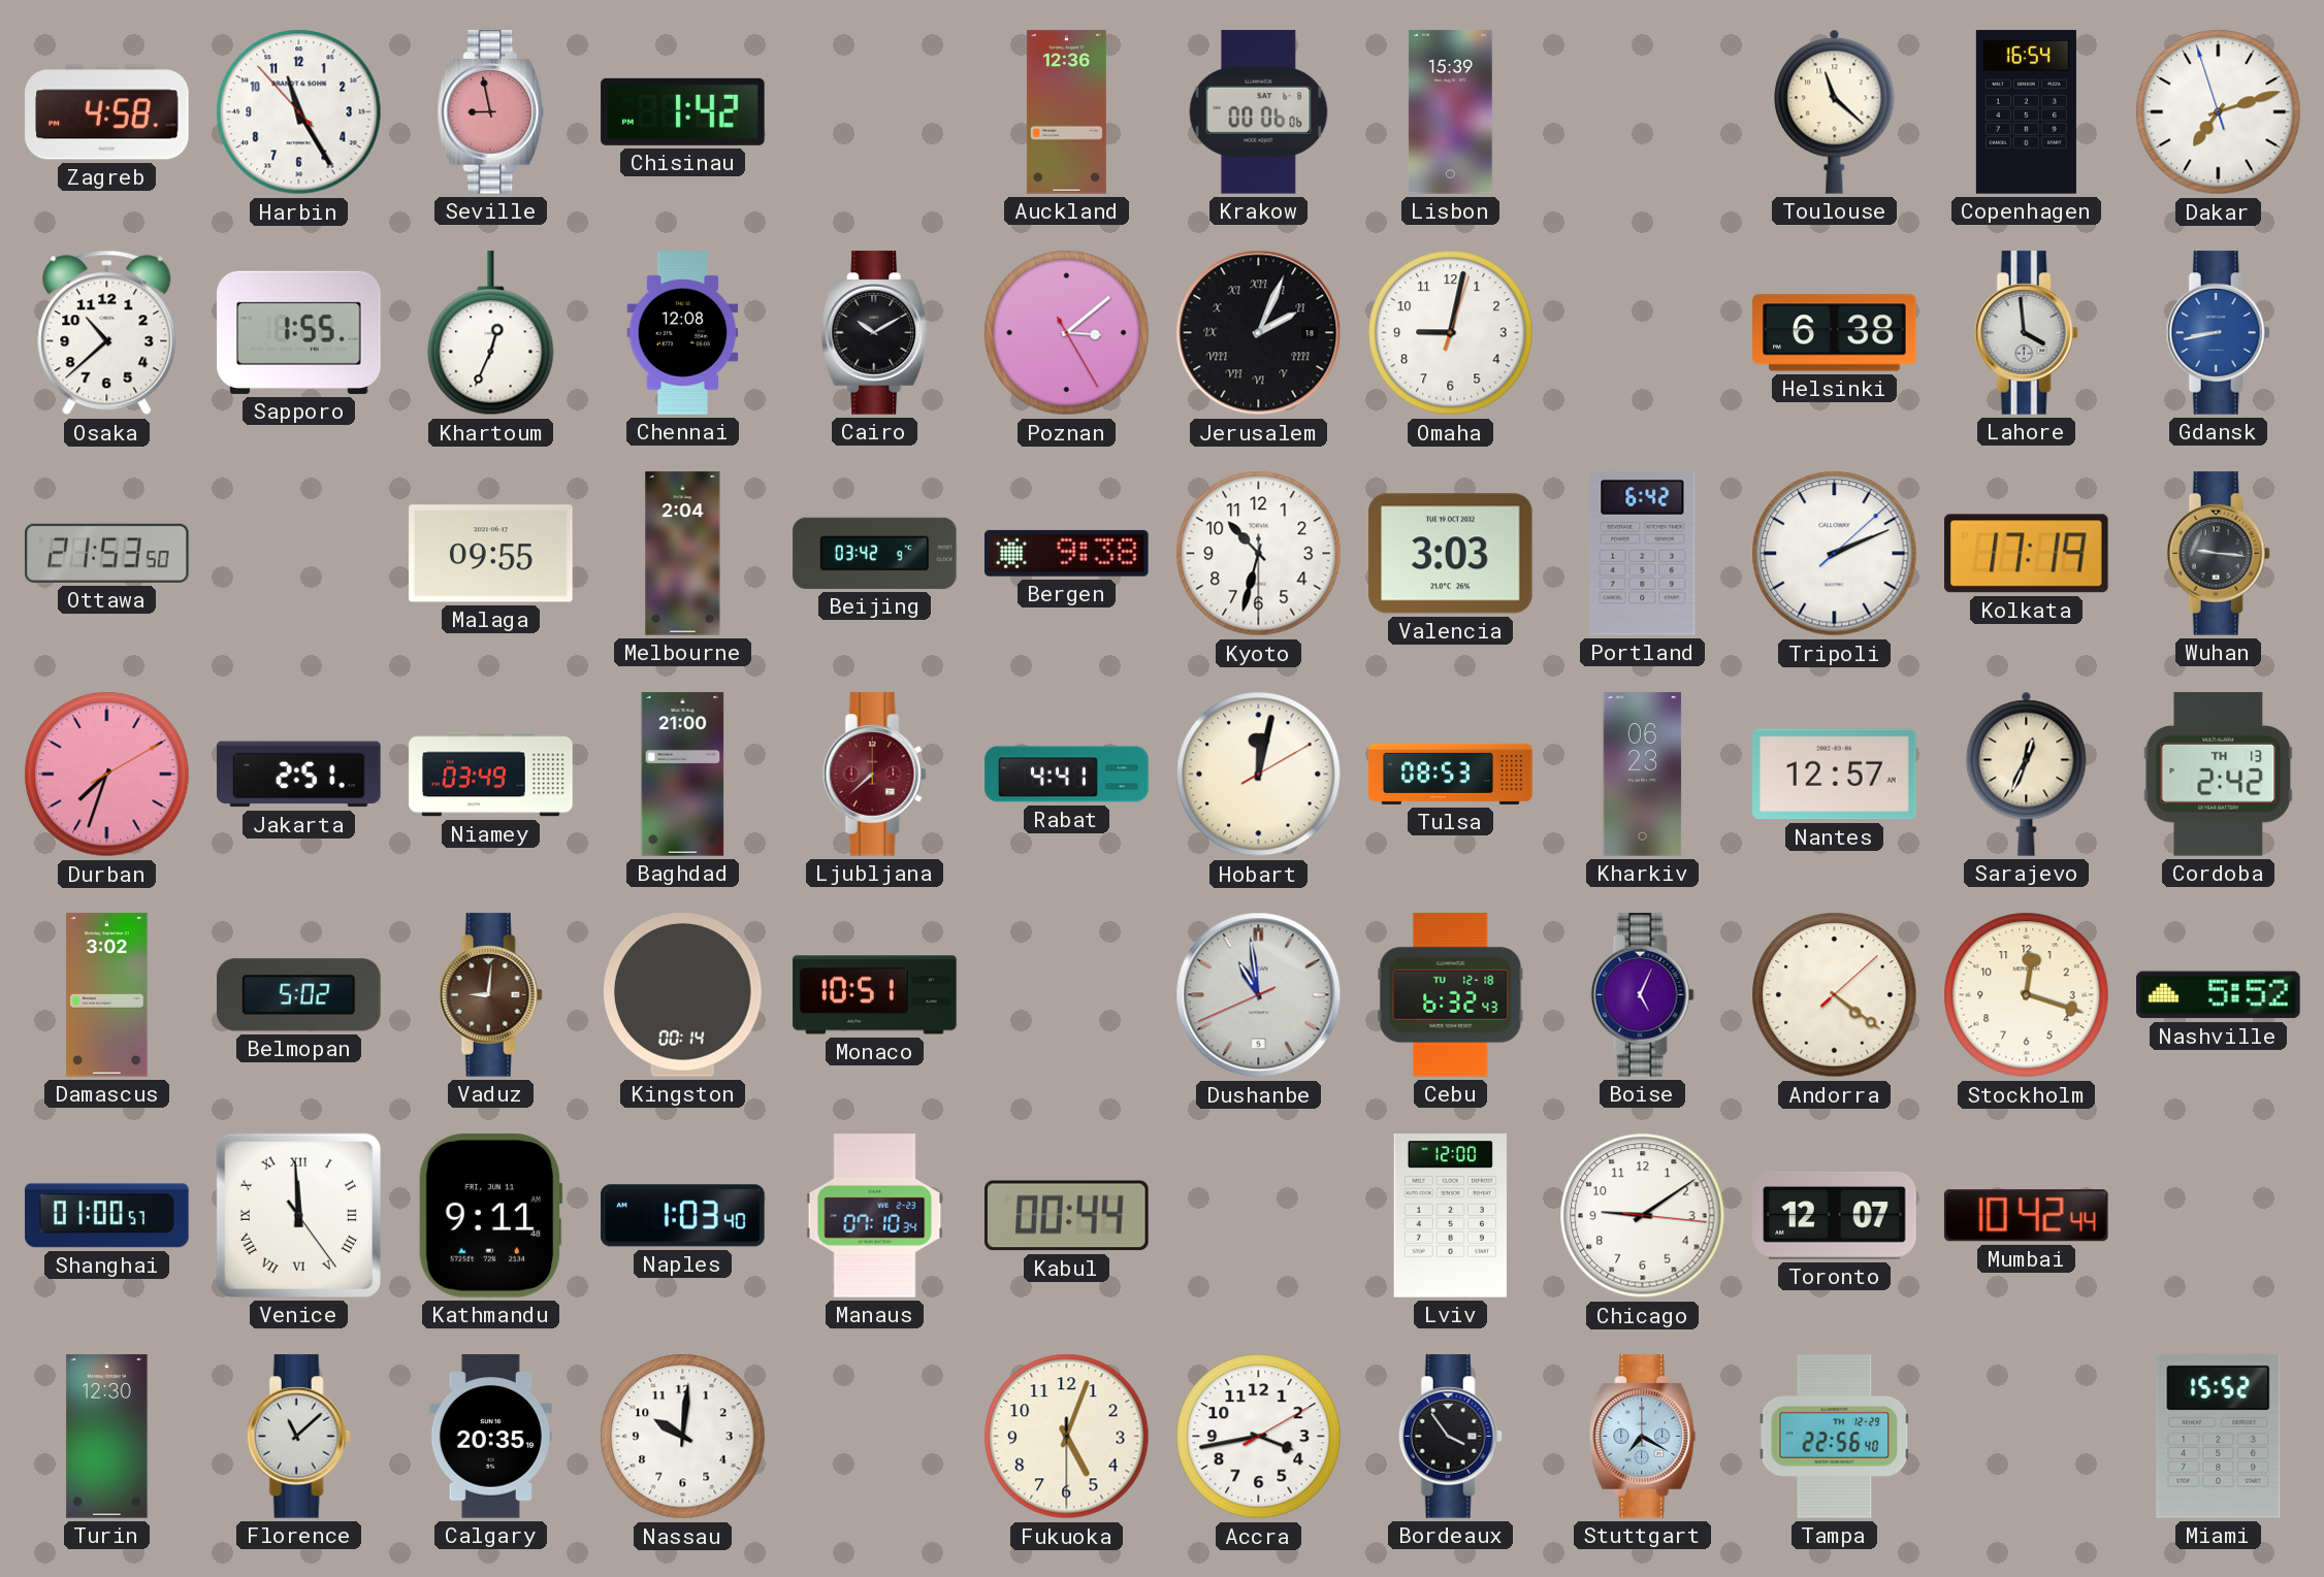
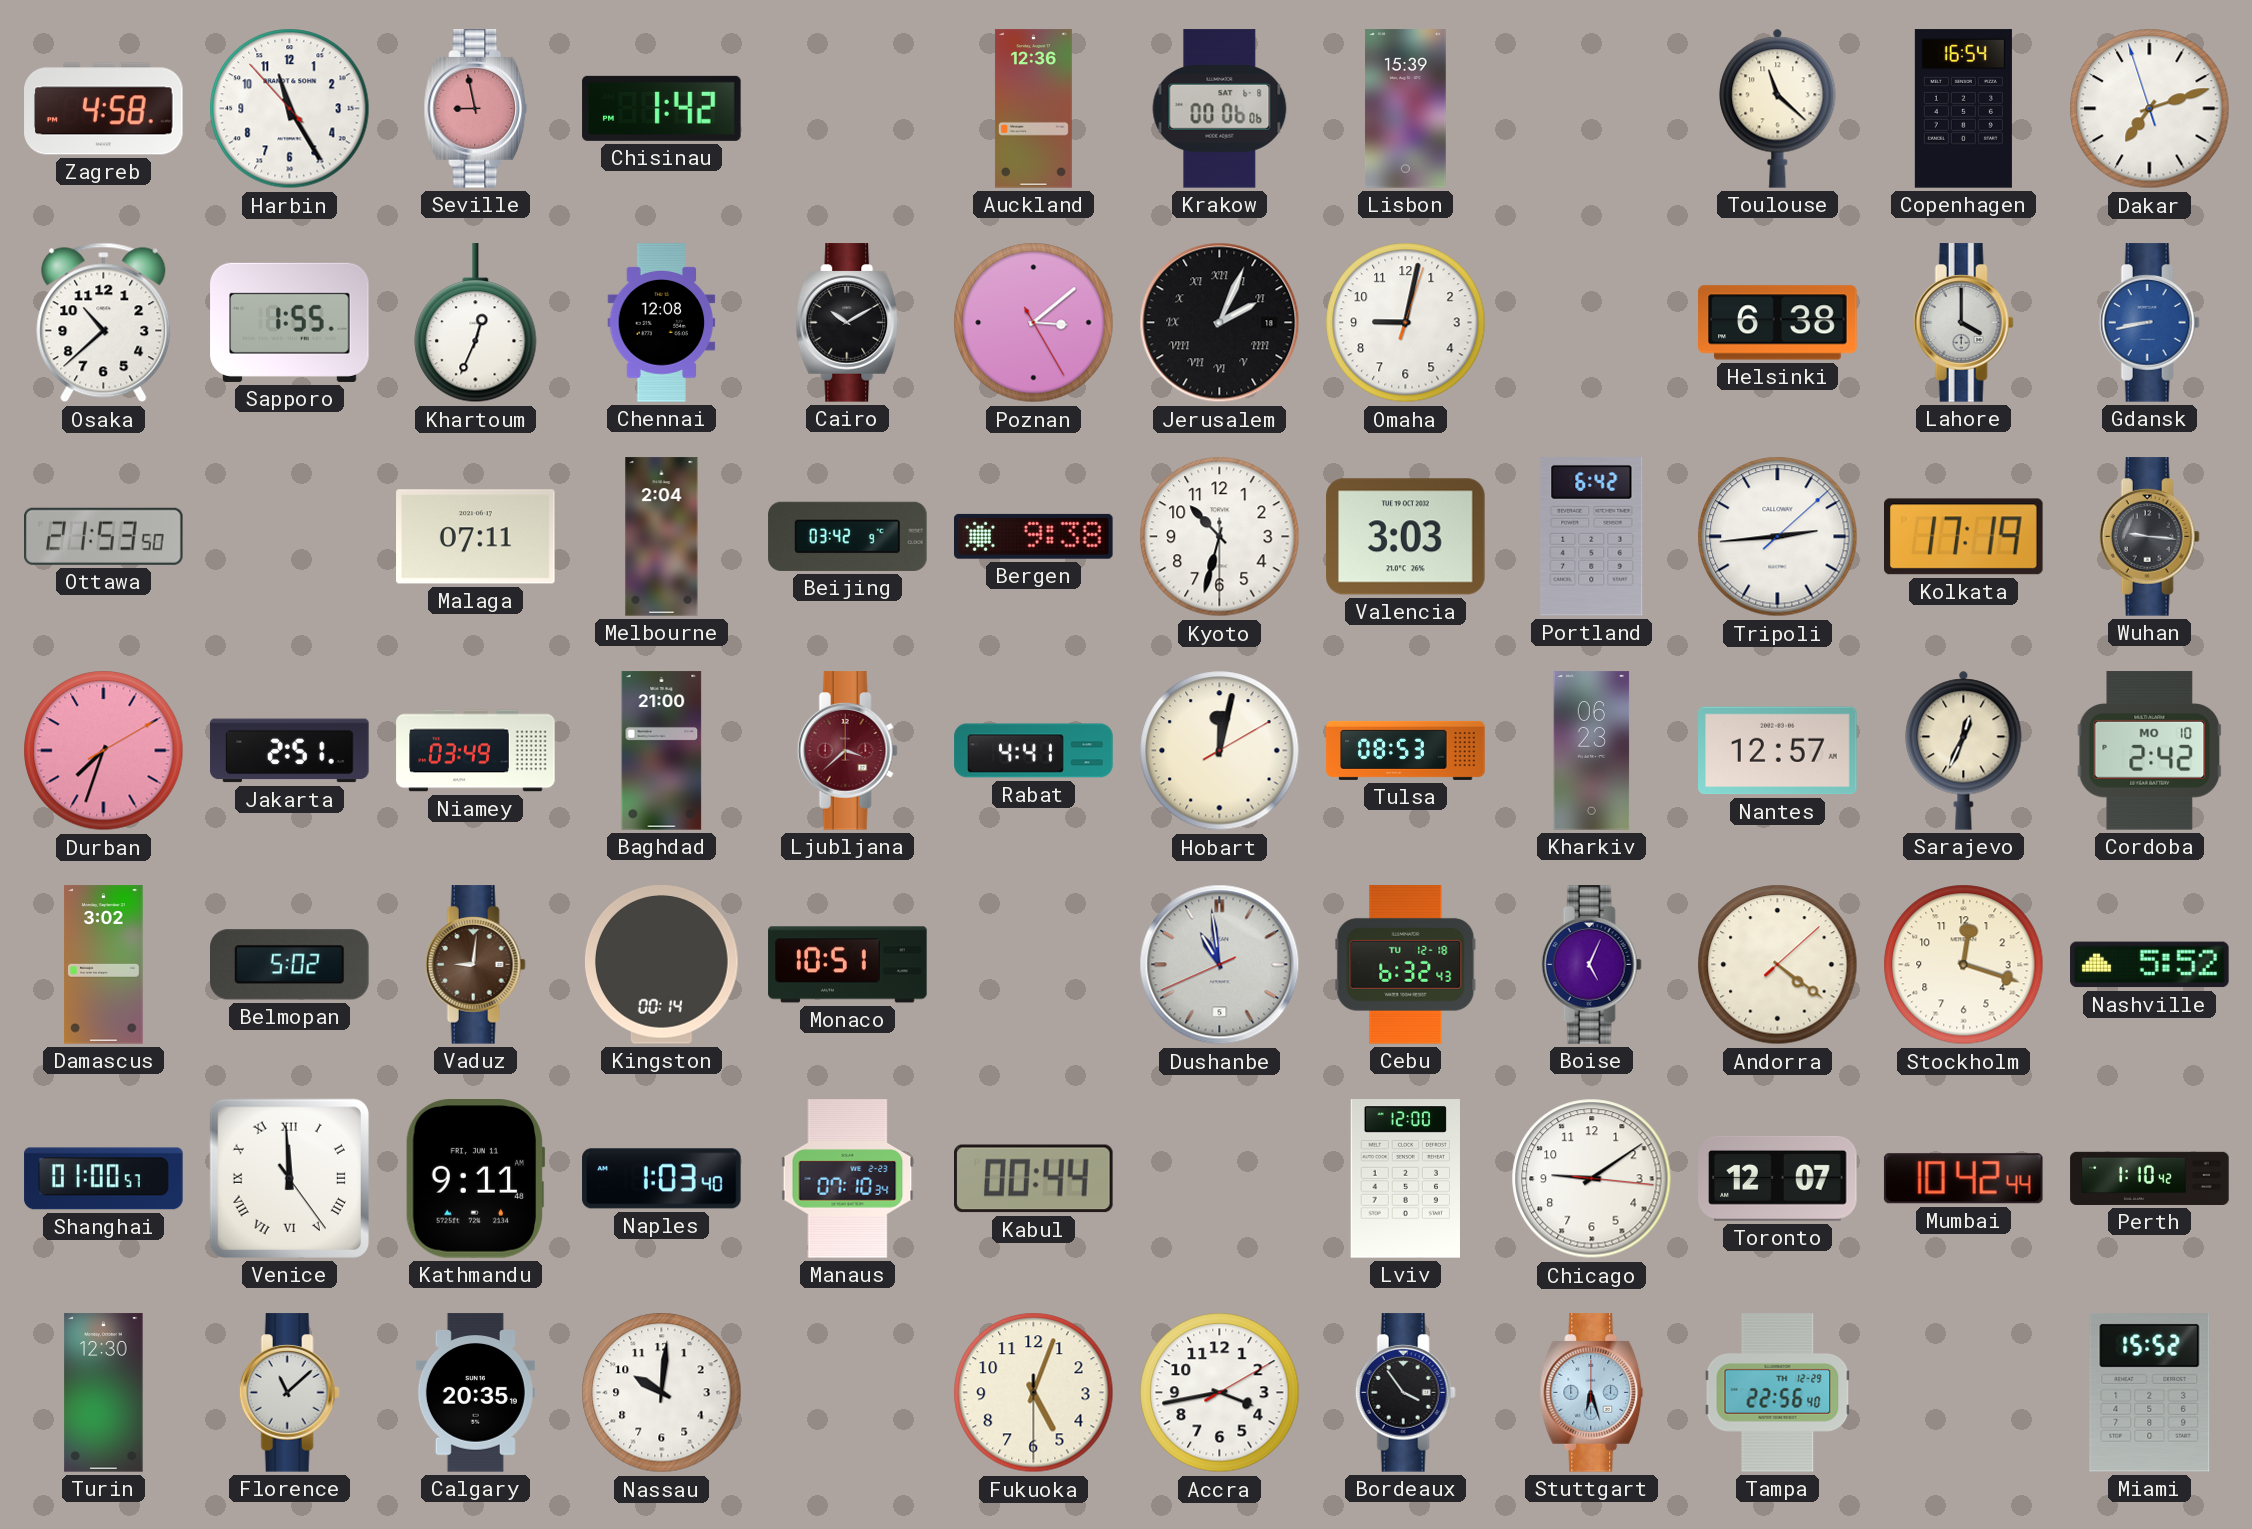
Lahore: 3:59 -> 4:00
Malaga: 09:55 -> 07:11
Tripoli: 2:11 -> 2:44
Ljubljana: 7:38 -> 3:38
Cordoba date: TH 13 -> MO 10
Perth: none -> 1:10
Stuttgart: 7:20 -> 6:27
